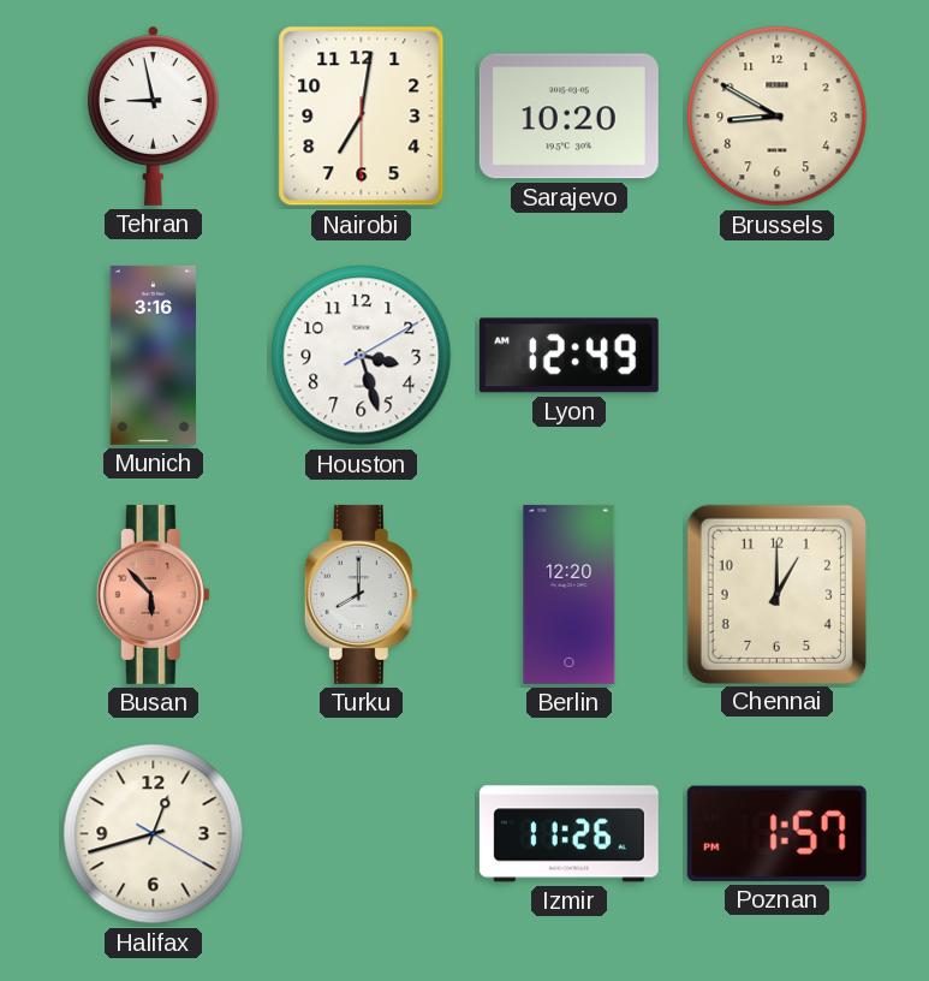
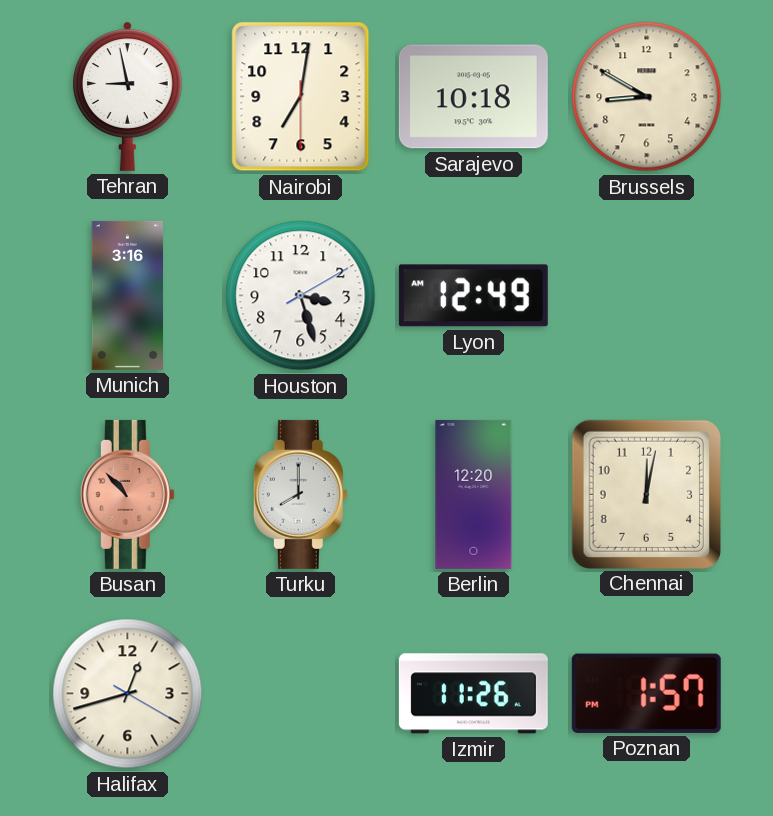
Sarajevo: 10:20 -> 10:18
Busan: 5:53 -> 10:53
Chennai: 1:00 -> 12:02
